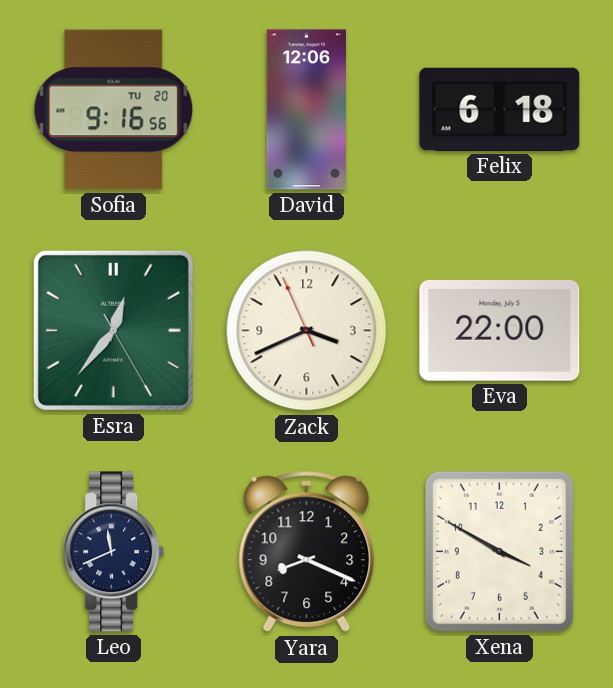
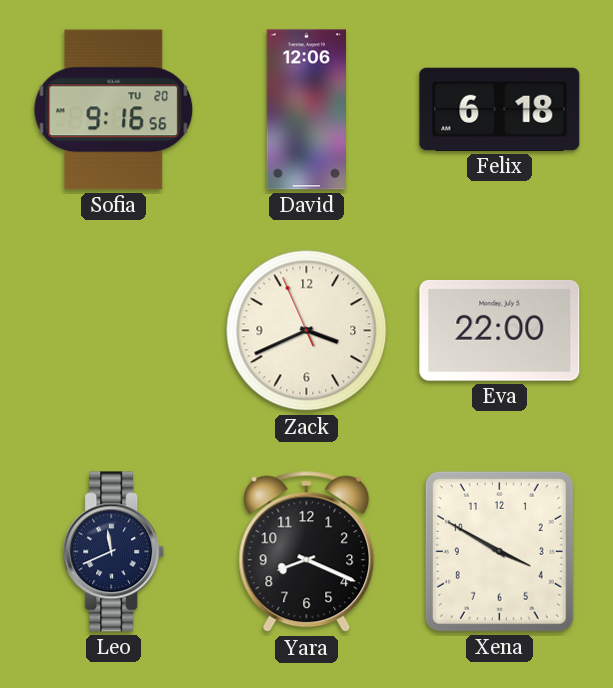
Esra: 12:36 -> none
